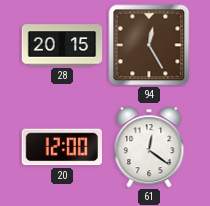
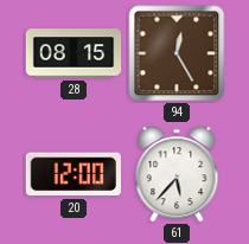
28: 20:15 -> 08:15
61: 12:21 -> 5:37
